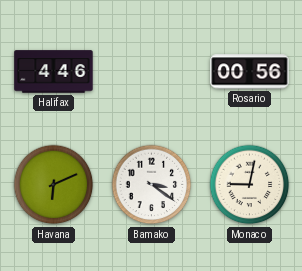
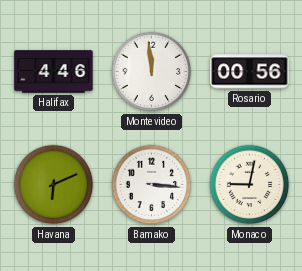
Montevideo: none -> 11:59
Bamako: 3:21 -> 3:16
